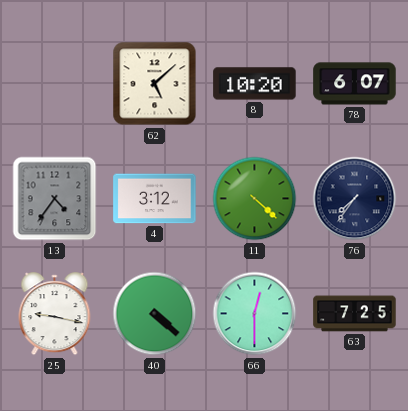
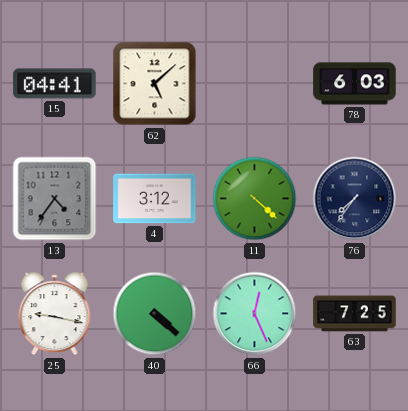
15: none -> 04:41
8: 10:20 -> none
78: 6:07 -> 6:03
66: 12:30 -> 12:26
